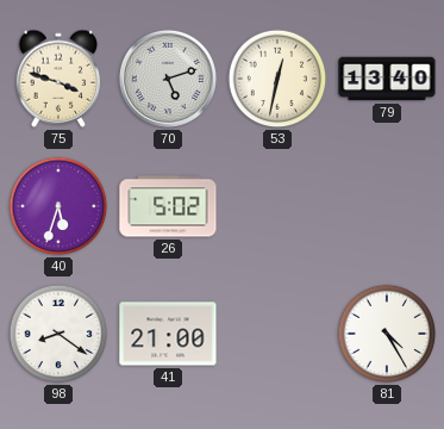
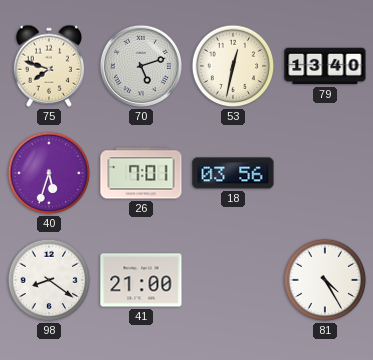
75: 3:48 -> 7:48
26: 5:02 -> 7:01
18: none -> 03:56
